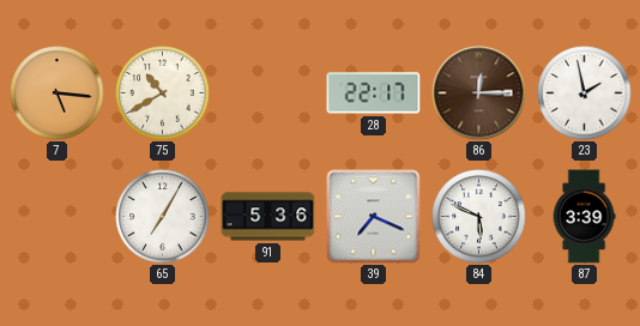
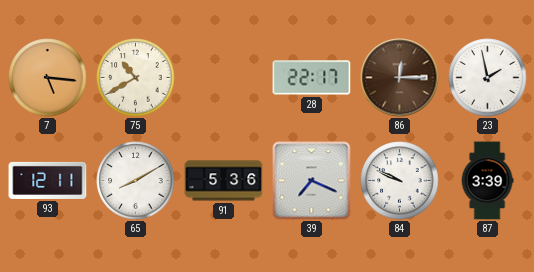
93: none -> 12:11
65: 7:05 -> 8:10
84: 5:49 -> 9:49
